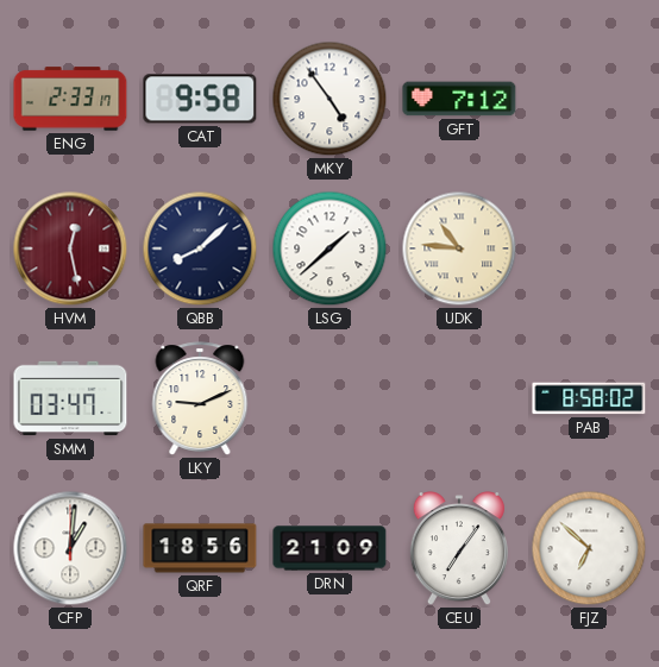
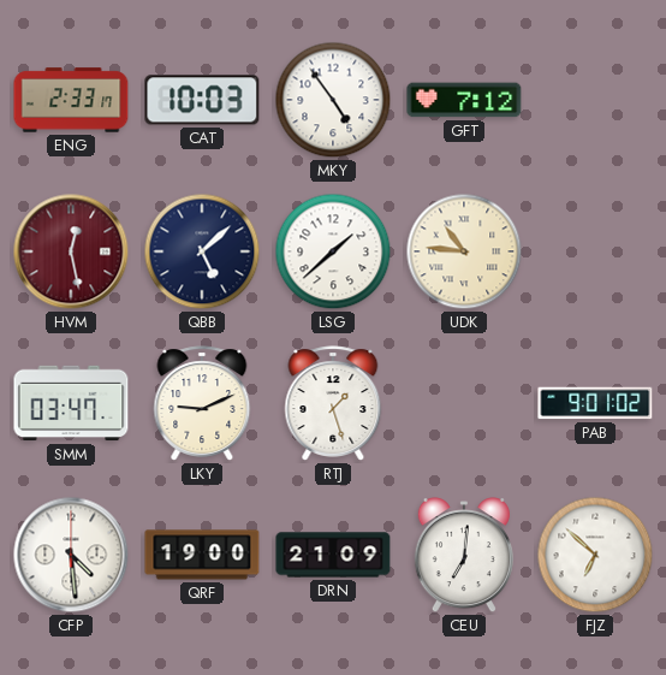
CAT: 9:58 -> 10:03
QBB: 8:08 -> 5:08
RTJ: none -> 1:27
PAB: 8:58 -> 9:01
CFP: 1:01 -> 4:29
QRF: 18:56 -> 19:00
CEU: 7:06 -> 7:01
